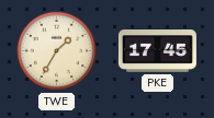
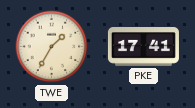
PKE: 17:45 -> 17:41
